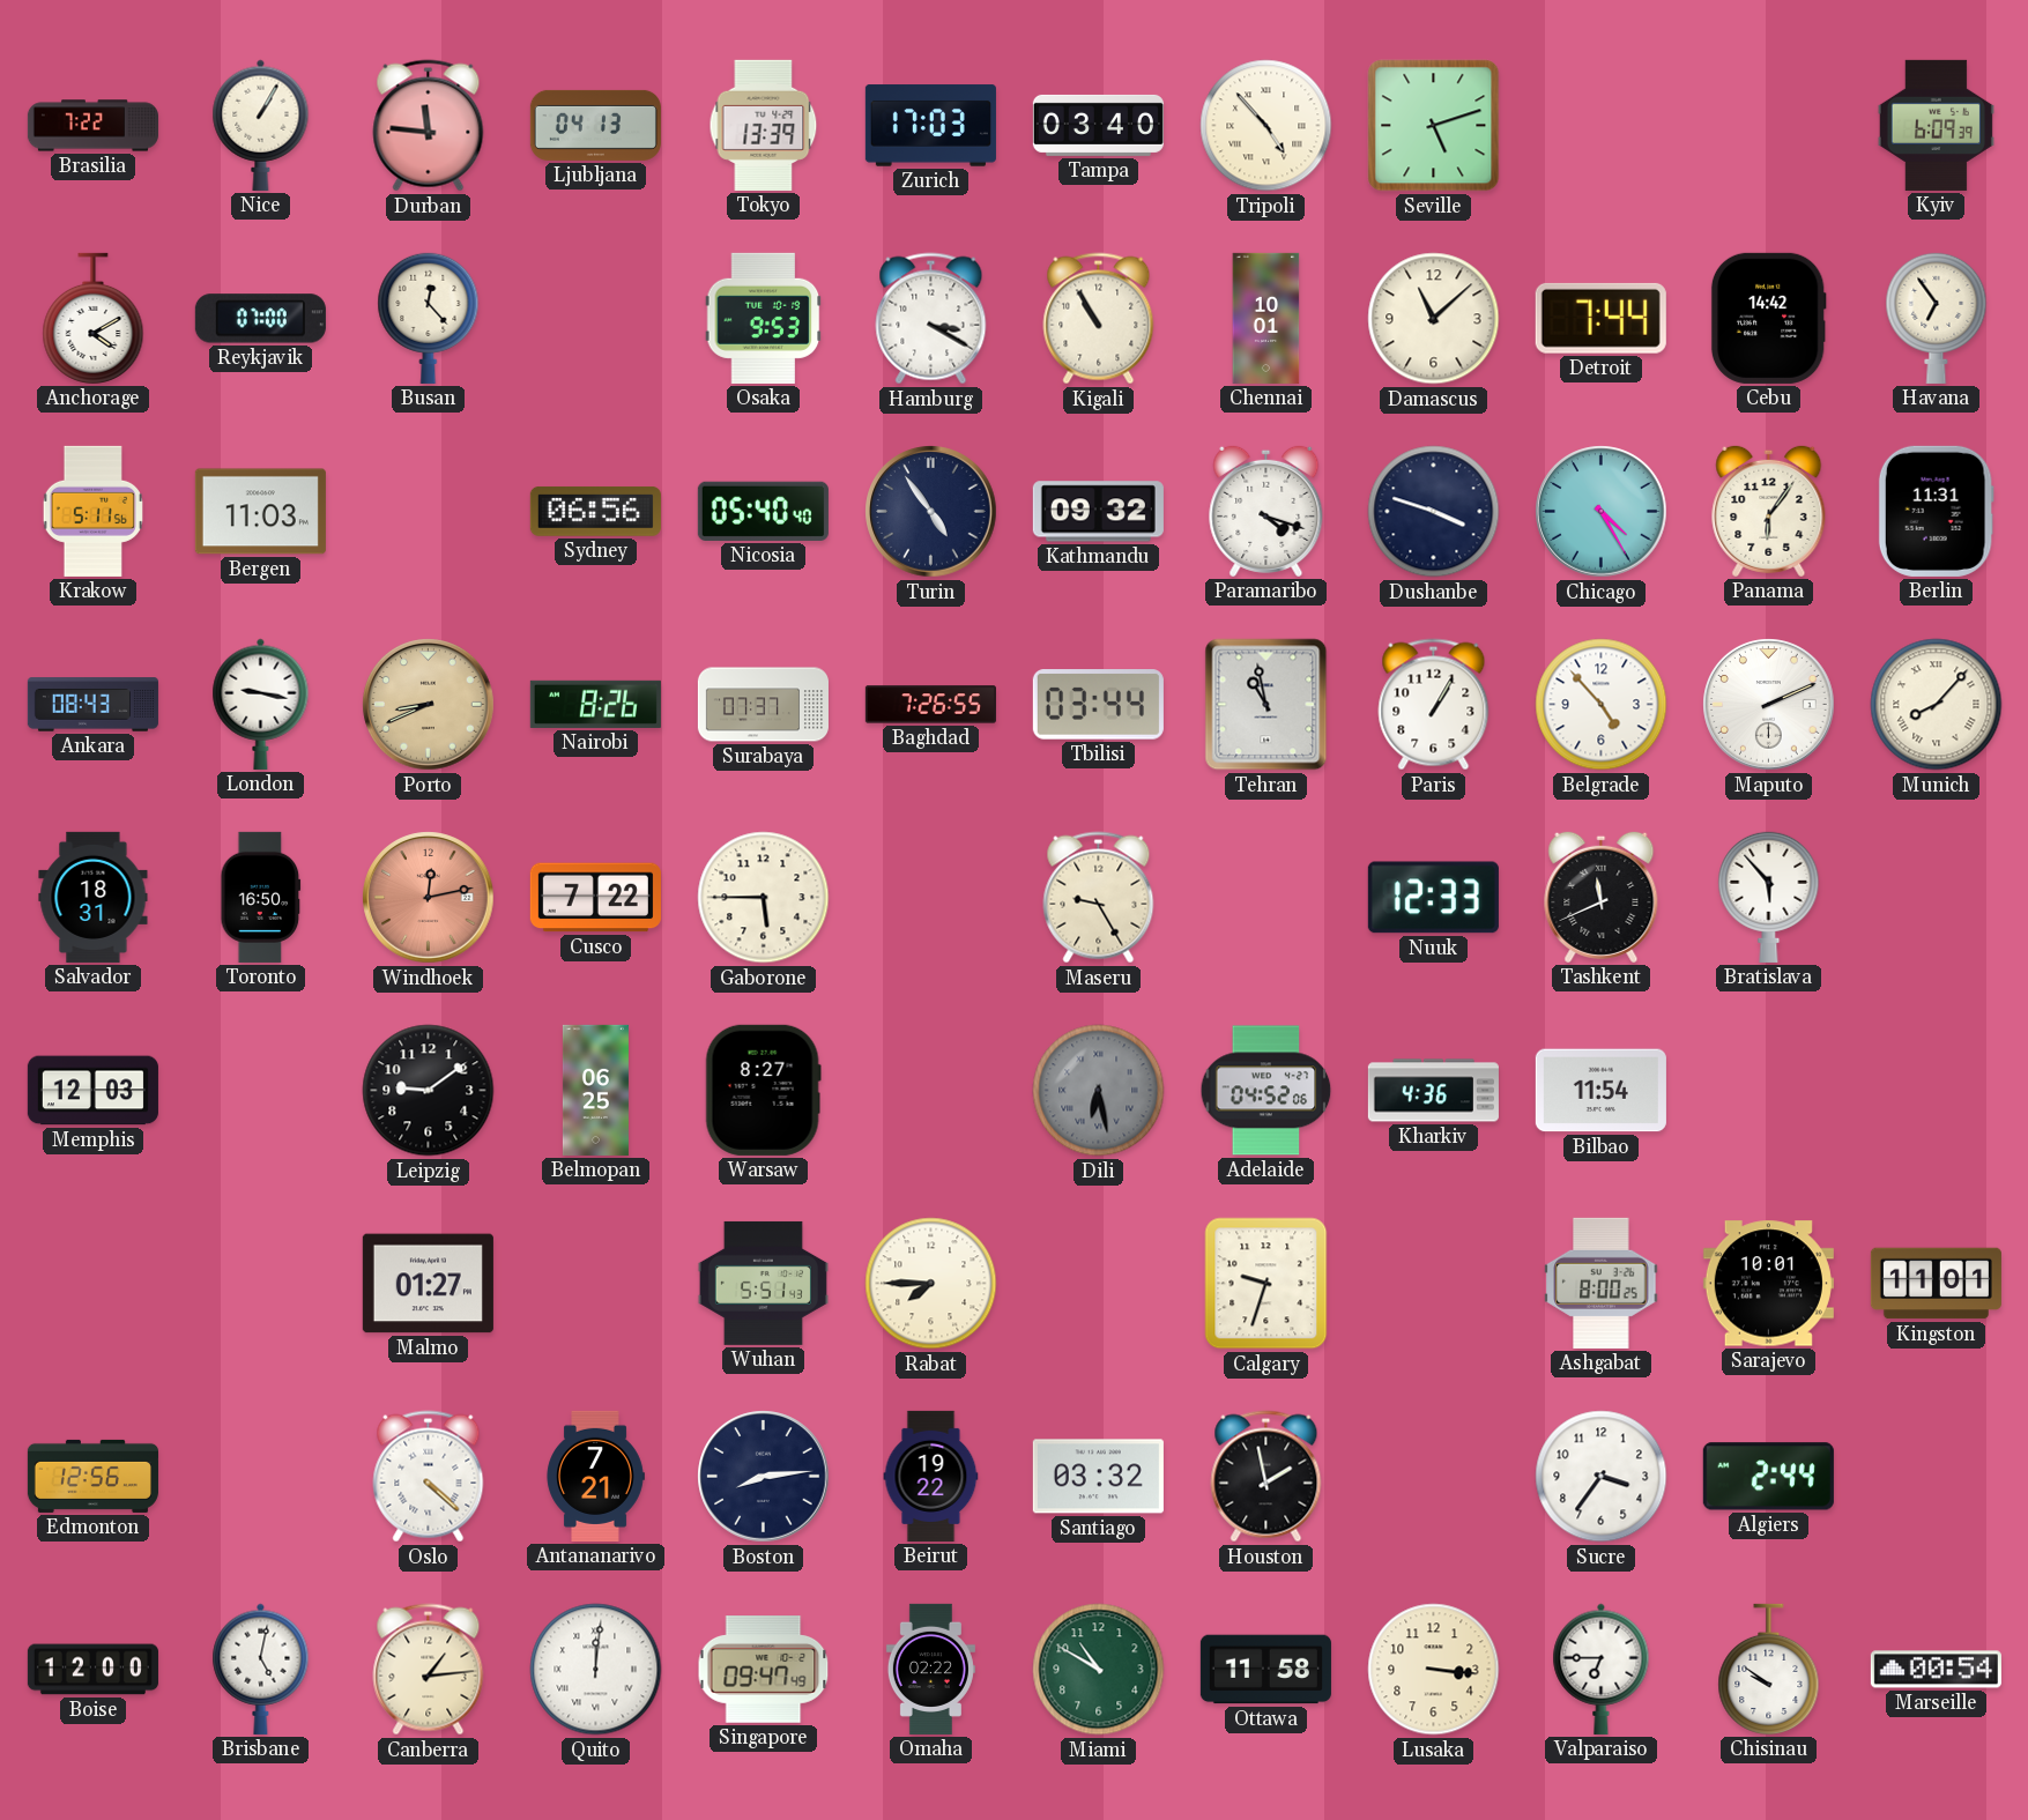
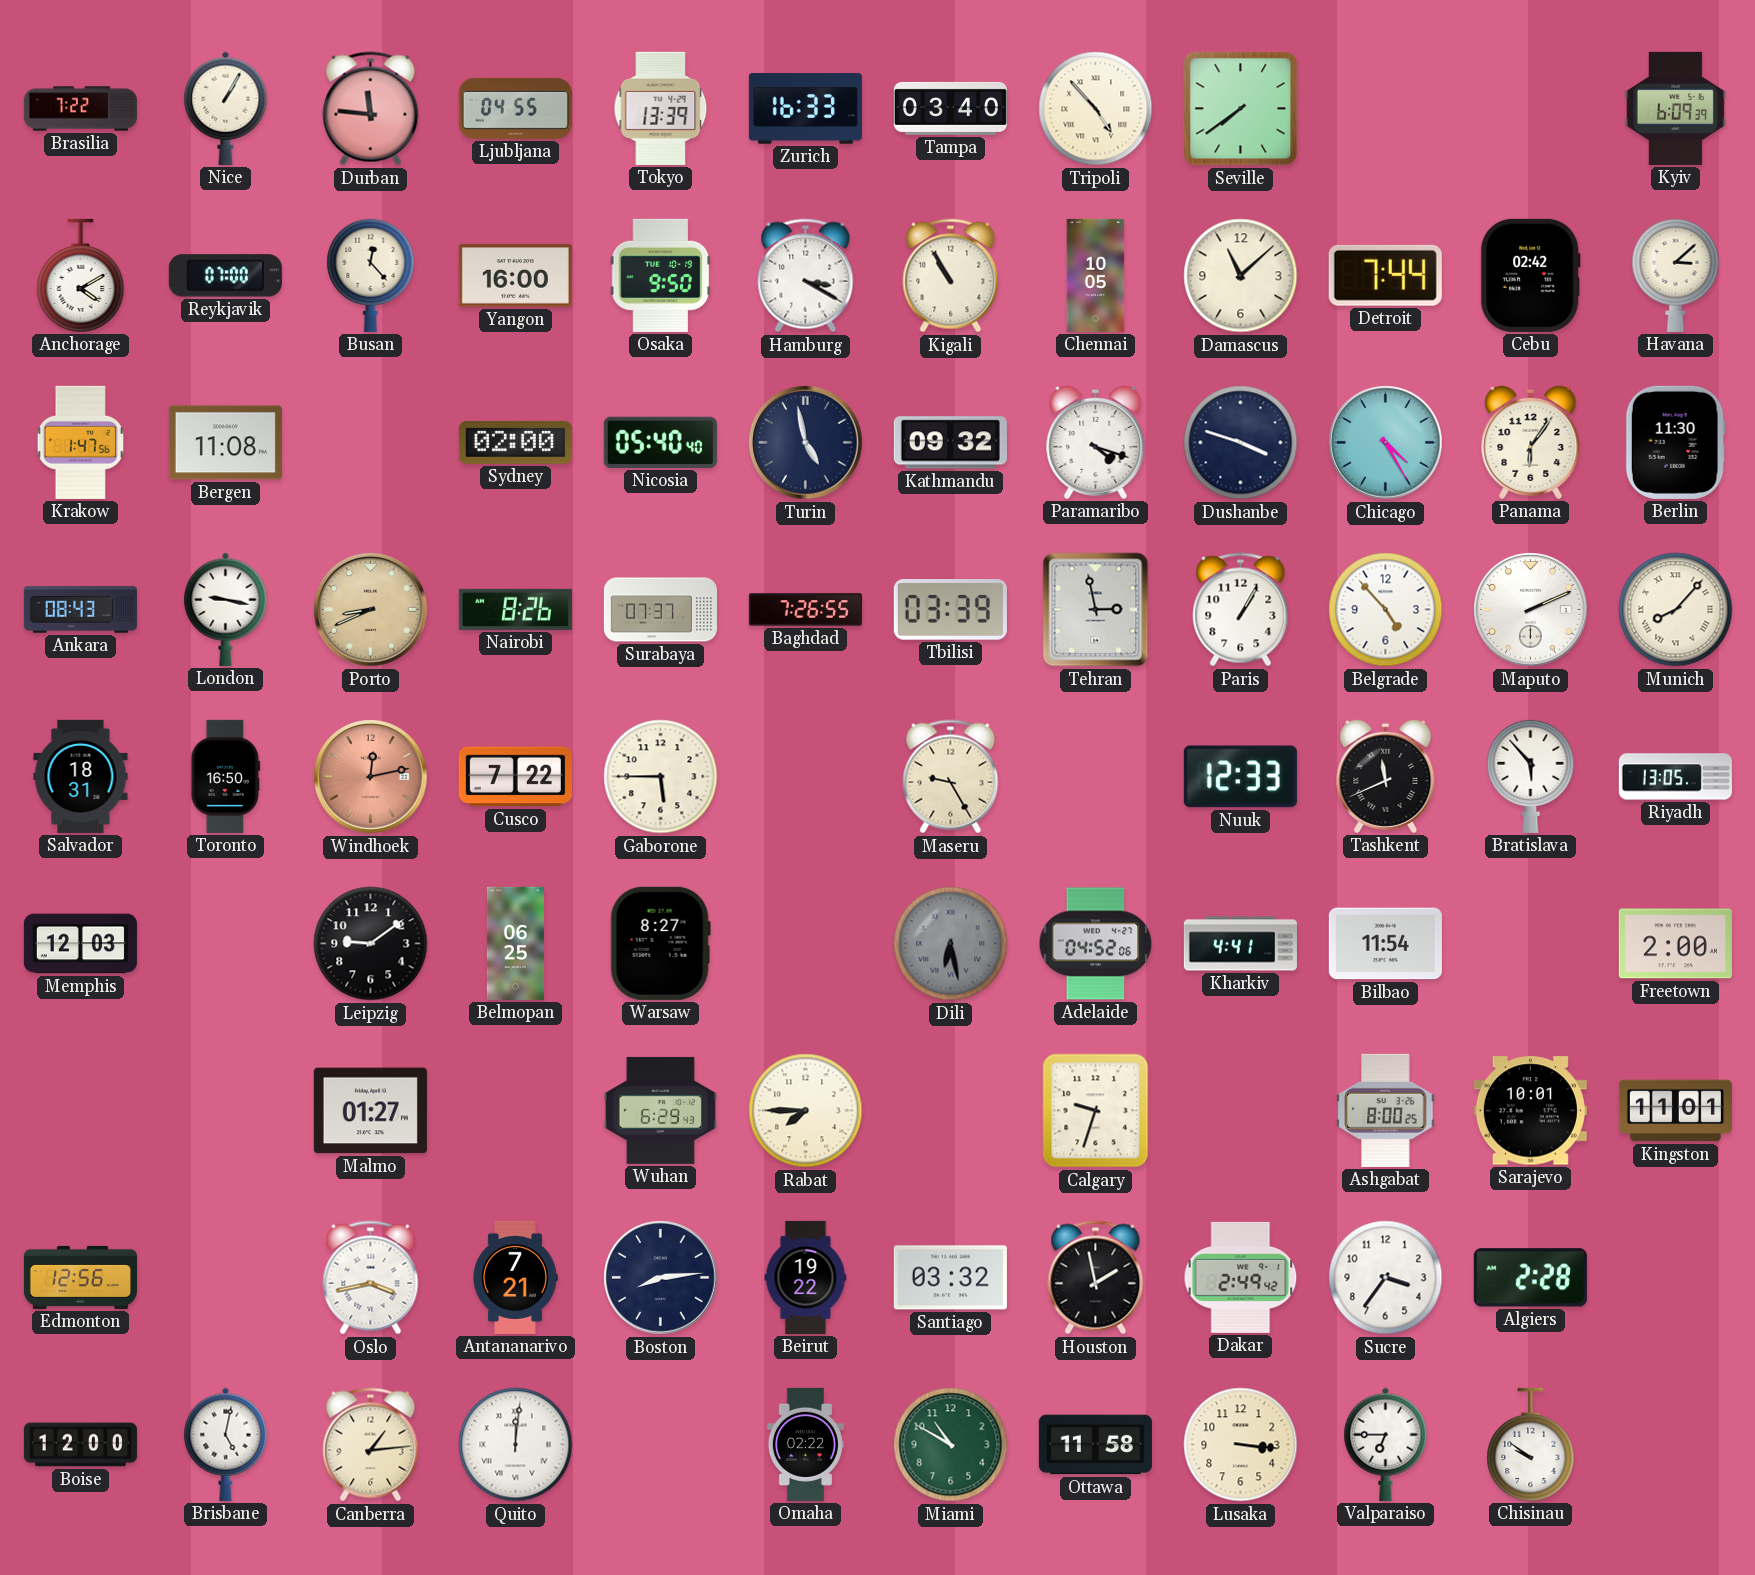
Ljubljana: 04:13 -> 04:55
Zurich: 17:03 -> 16:33
Seville: 5:12 -> 7:39
Yangon: none -> 16:00
Osaka: 9:53 -> 9:50
Chennai: 10:01 -> 10:05
Cebu: 14:42 -> 02:42
Havana: 6:54 -> 3:08
Krakow: 5:11 -> 1:47
Bergen: 11:03 -> 11:08
Sydney: 06:56 -> 02:00
Turin: 4:54 -> 4:58
Berlin: 11:31 -> 11:30
Tbilisi: 03:44 -> 03:39
Tehran: 10:58 -> 2:58
Riyadh: none -> 13:05
Kharkiv: 4:36 -> 4:41
Freetown: none -> 2:00
Wuhan: 5:51 -> 6:29
Oslo: 4:22 -> 3:43
Dakar: none -> 2:49
Algiers: 2:44 -> 2:28
Singapore: 09:47 -> none
Marseille: 00:54 -> none
